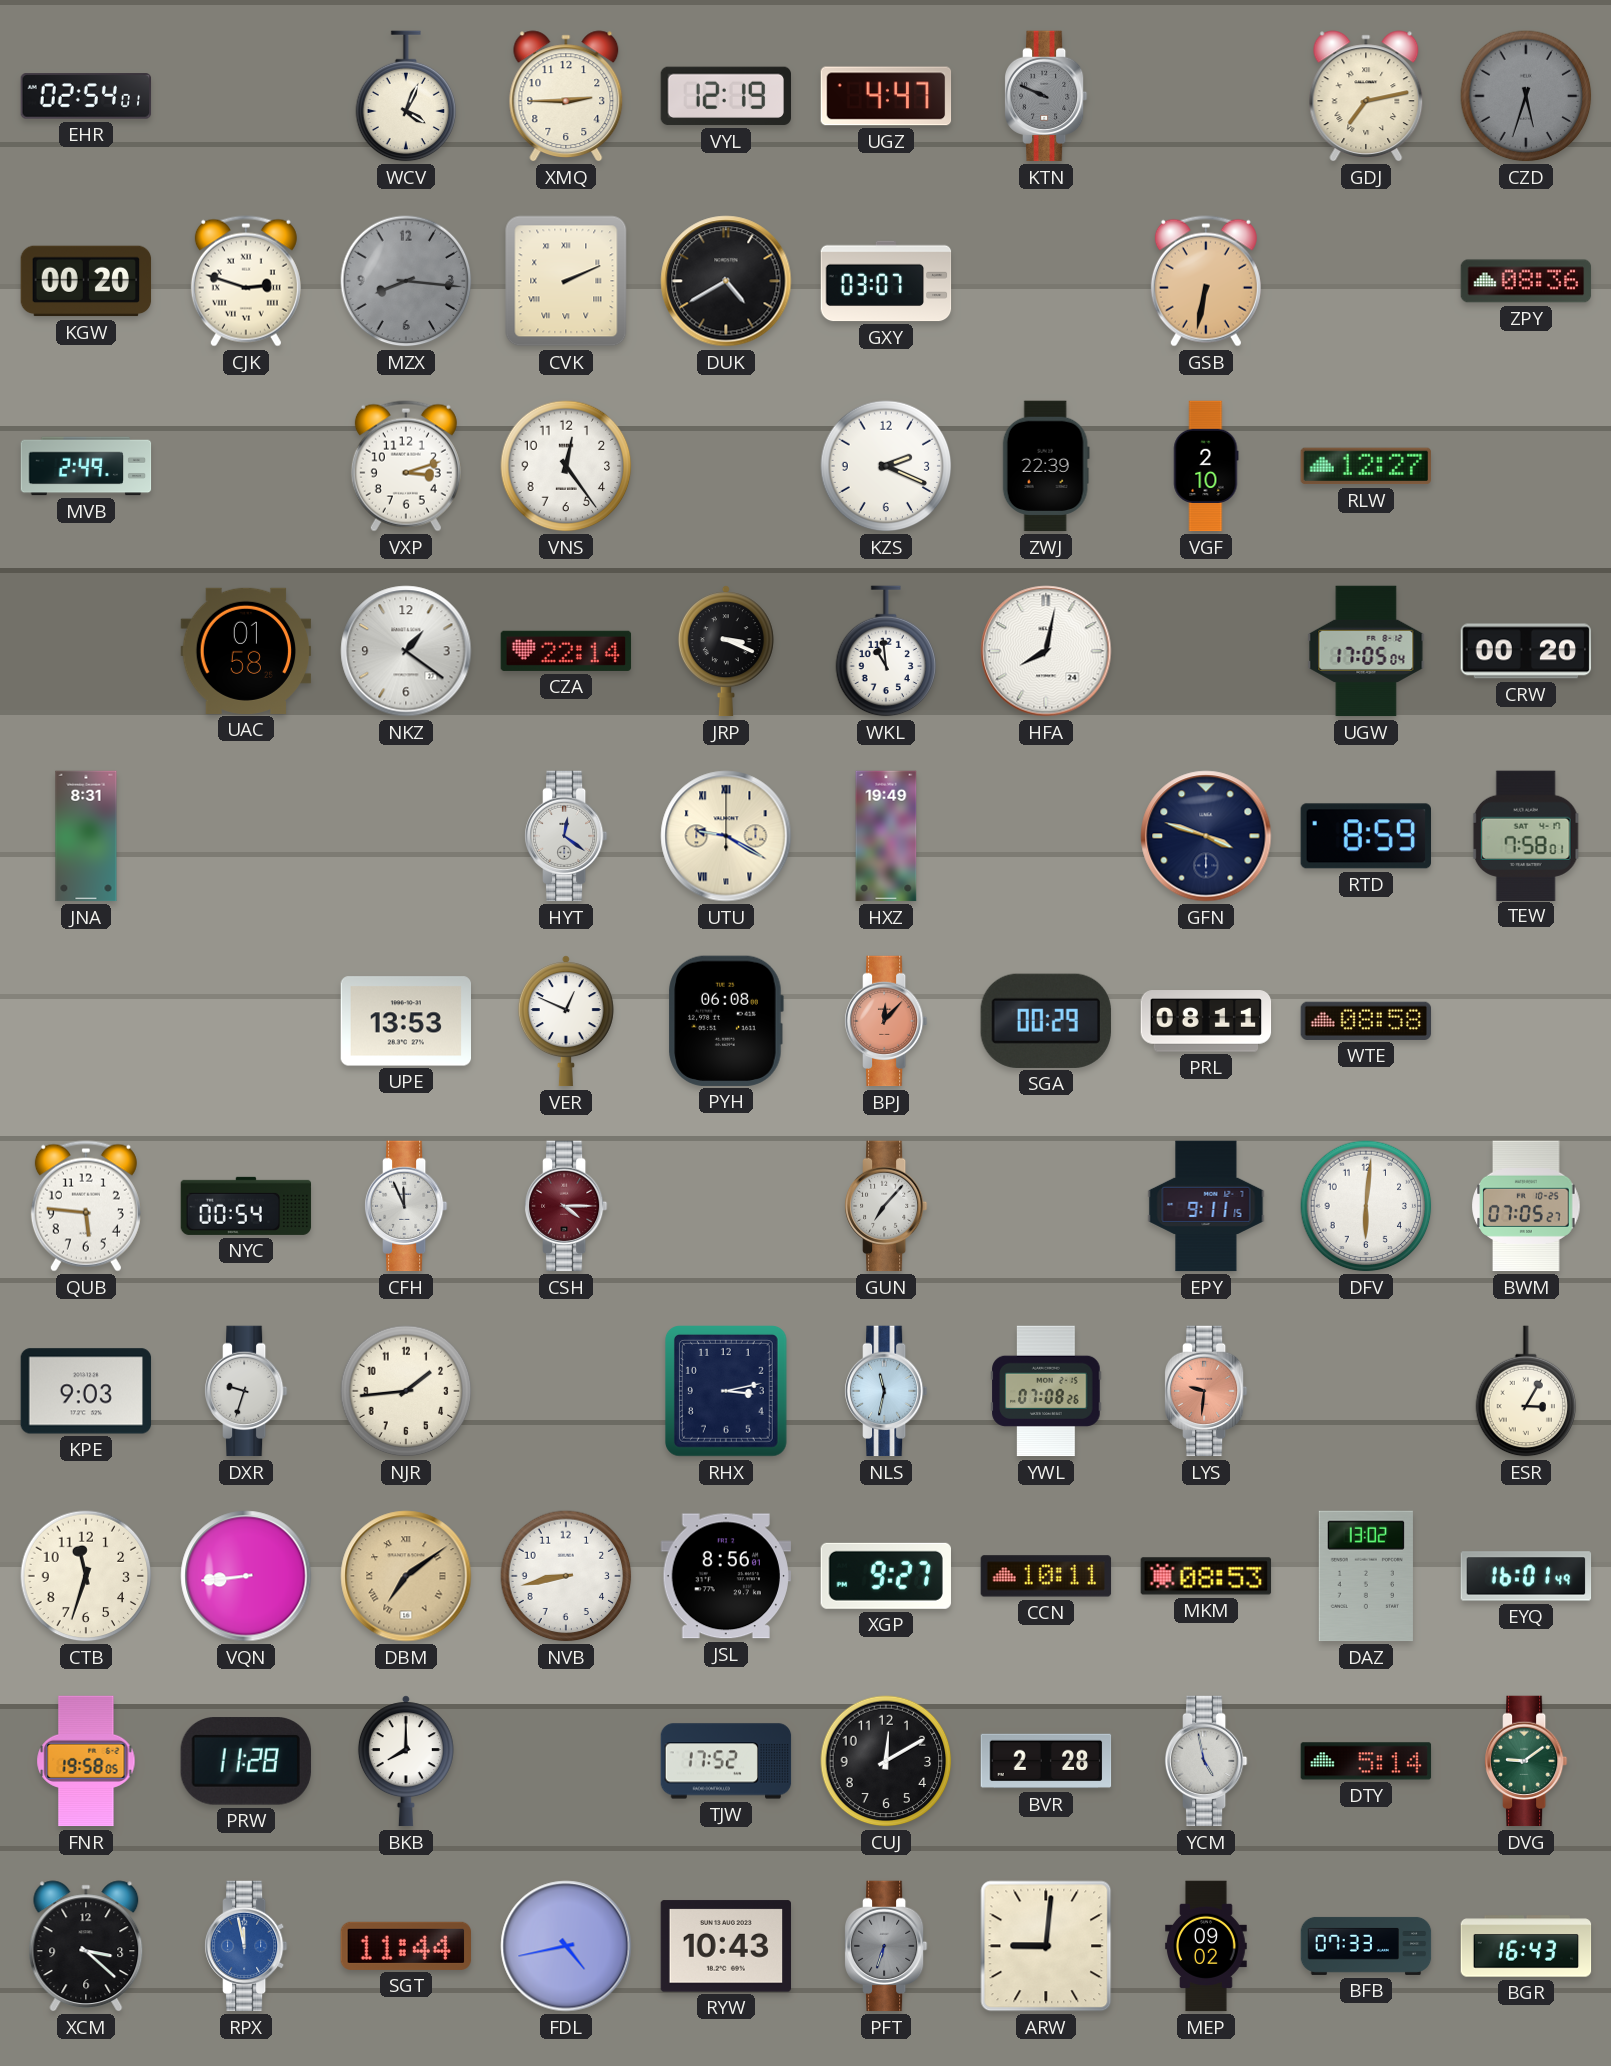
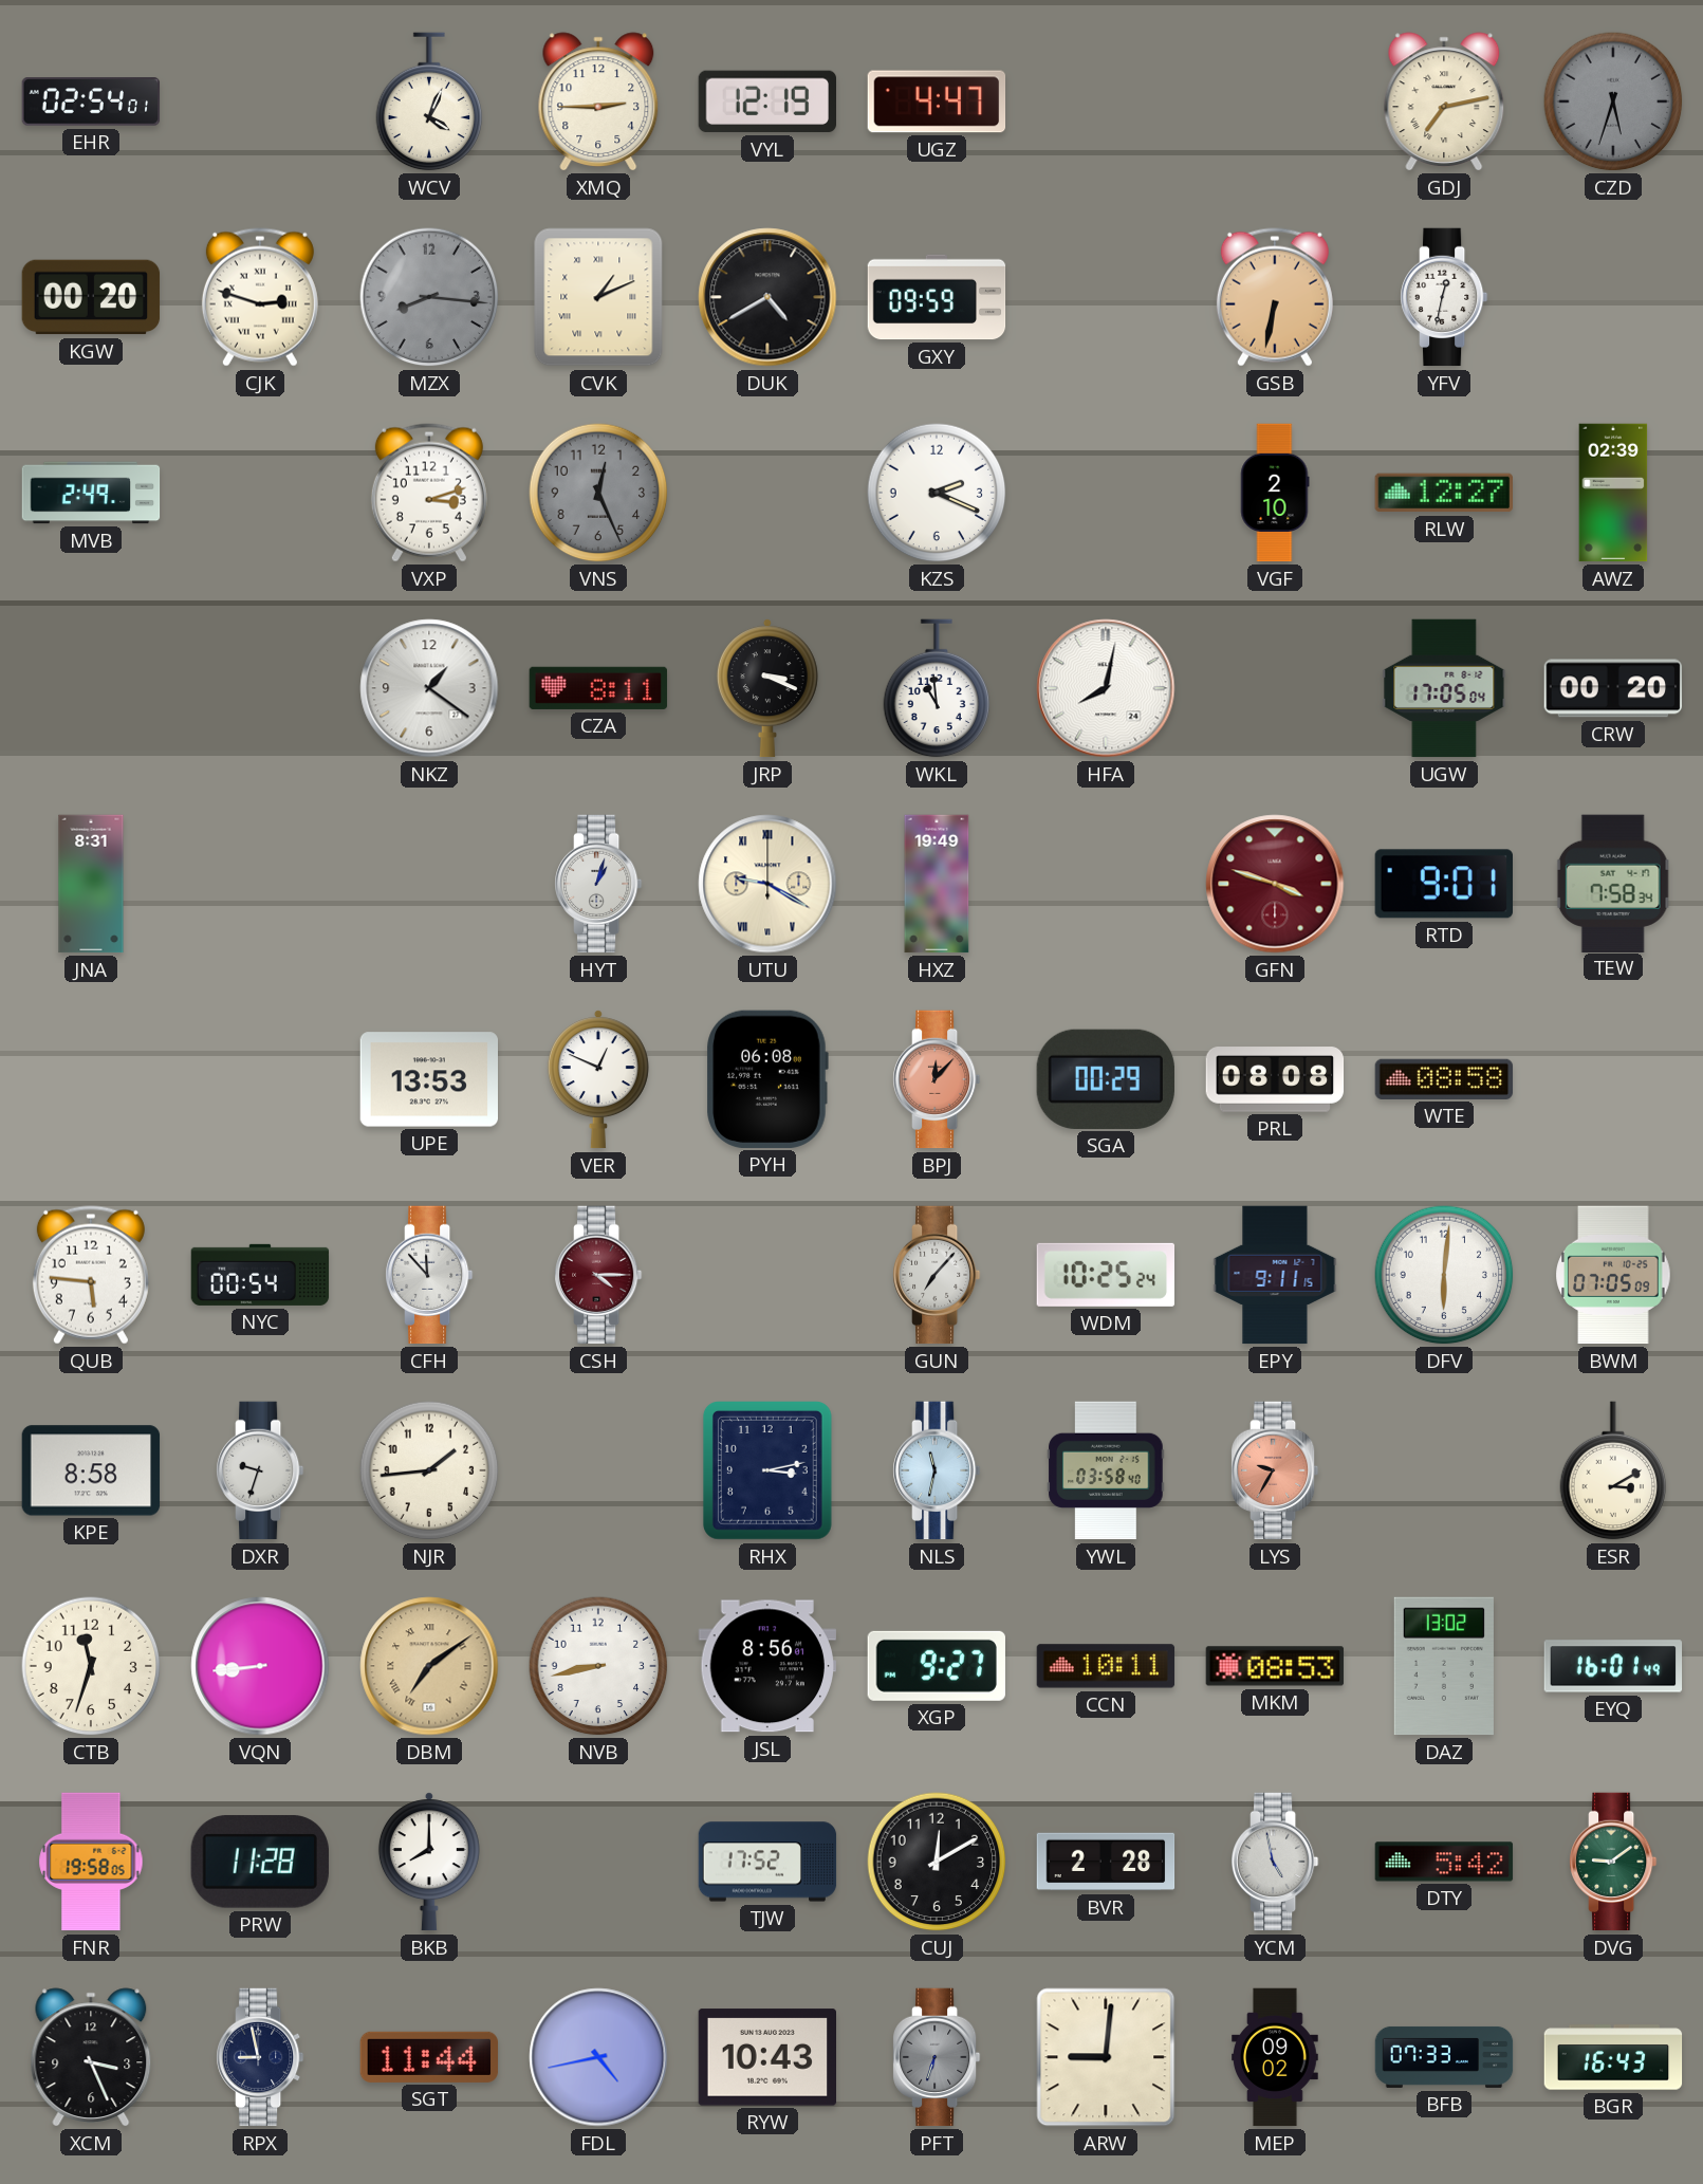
KTN: 9:49 -> none
CVK: 2:11 -> 1:11
GXY: 03:07 -> 09:59
YFV: none -> 12:32
ZPY: 08:36 -> none
VNS: 12:24 -> 12:26
VNS dial: white -> grey
ZWJ: 22:39 -> none
AWZ: none -> 02:39
UAC: 01:58 -> none
CZA: 22:14 -> 8:11
HYT: 12:21 -> 1:03
GFN dial: navy -> burgundy
RTD: 8:59 -> 9:01
TEW: 7:58:01 -> 7:58:34
PRL: 08:11 -> 08:08
CFH: 11:56 -> 11:53
WDM: none -> 10:25
BWM: 07:05:27 -> 07:05:09
KPE: 9:03 -> 8:58
YWL: 07:08 -> 03:58
LYS: 9:31 -> 9:35
ESR: 3:05 -> 3:10
DTY: 5:14 -> 5:42
XCM: 3:22 -> 3:26
RPX: 11:58 -> 8:58
RPX dial: blue -> navy
